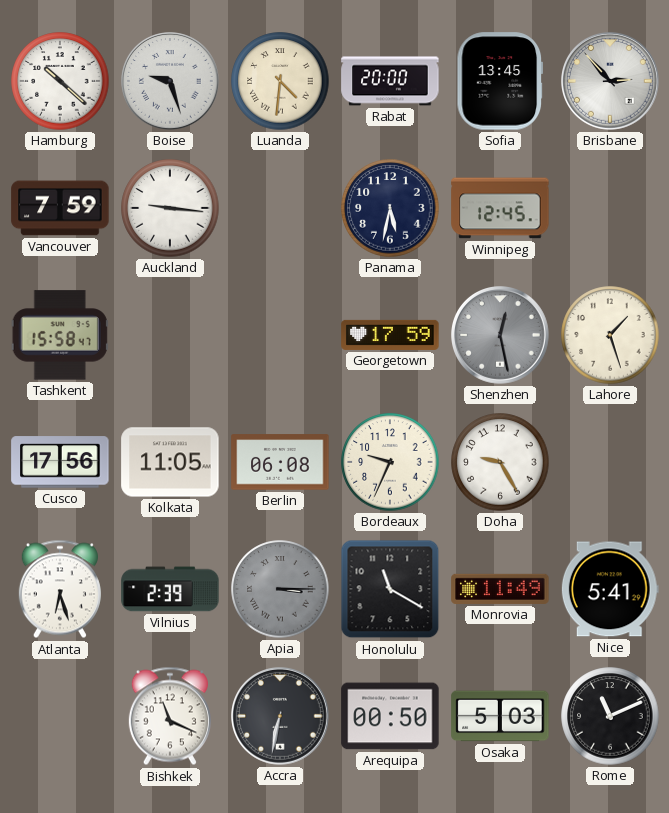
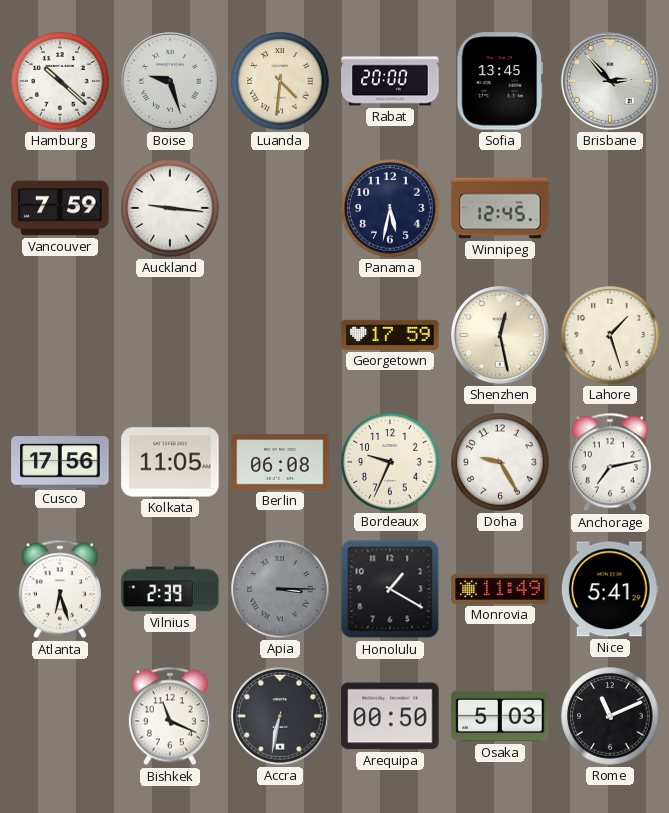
Tashkent: 15:58 -> none
Shenzhen dial: grey -> cream
Anchorage: none -> 7:13
Honolulu: 11:20 -> 1:20
